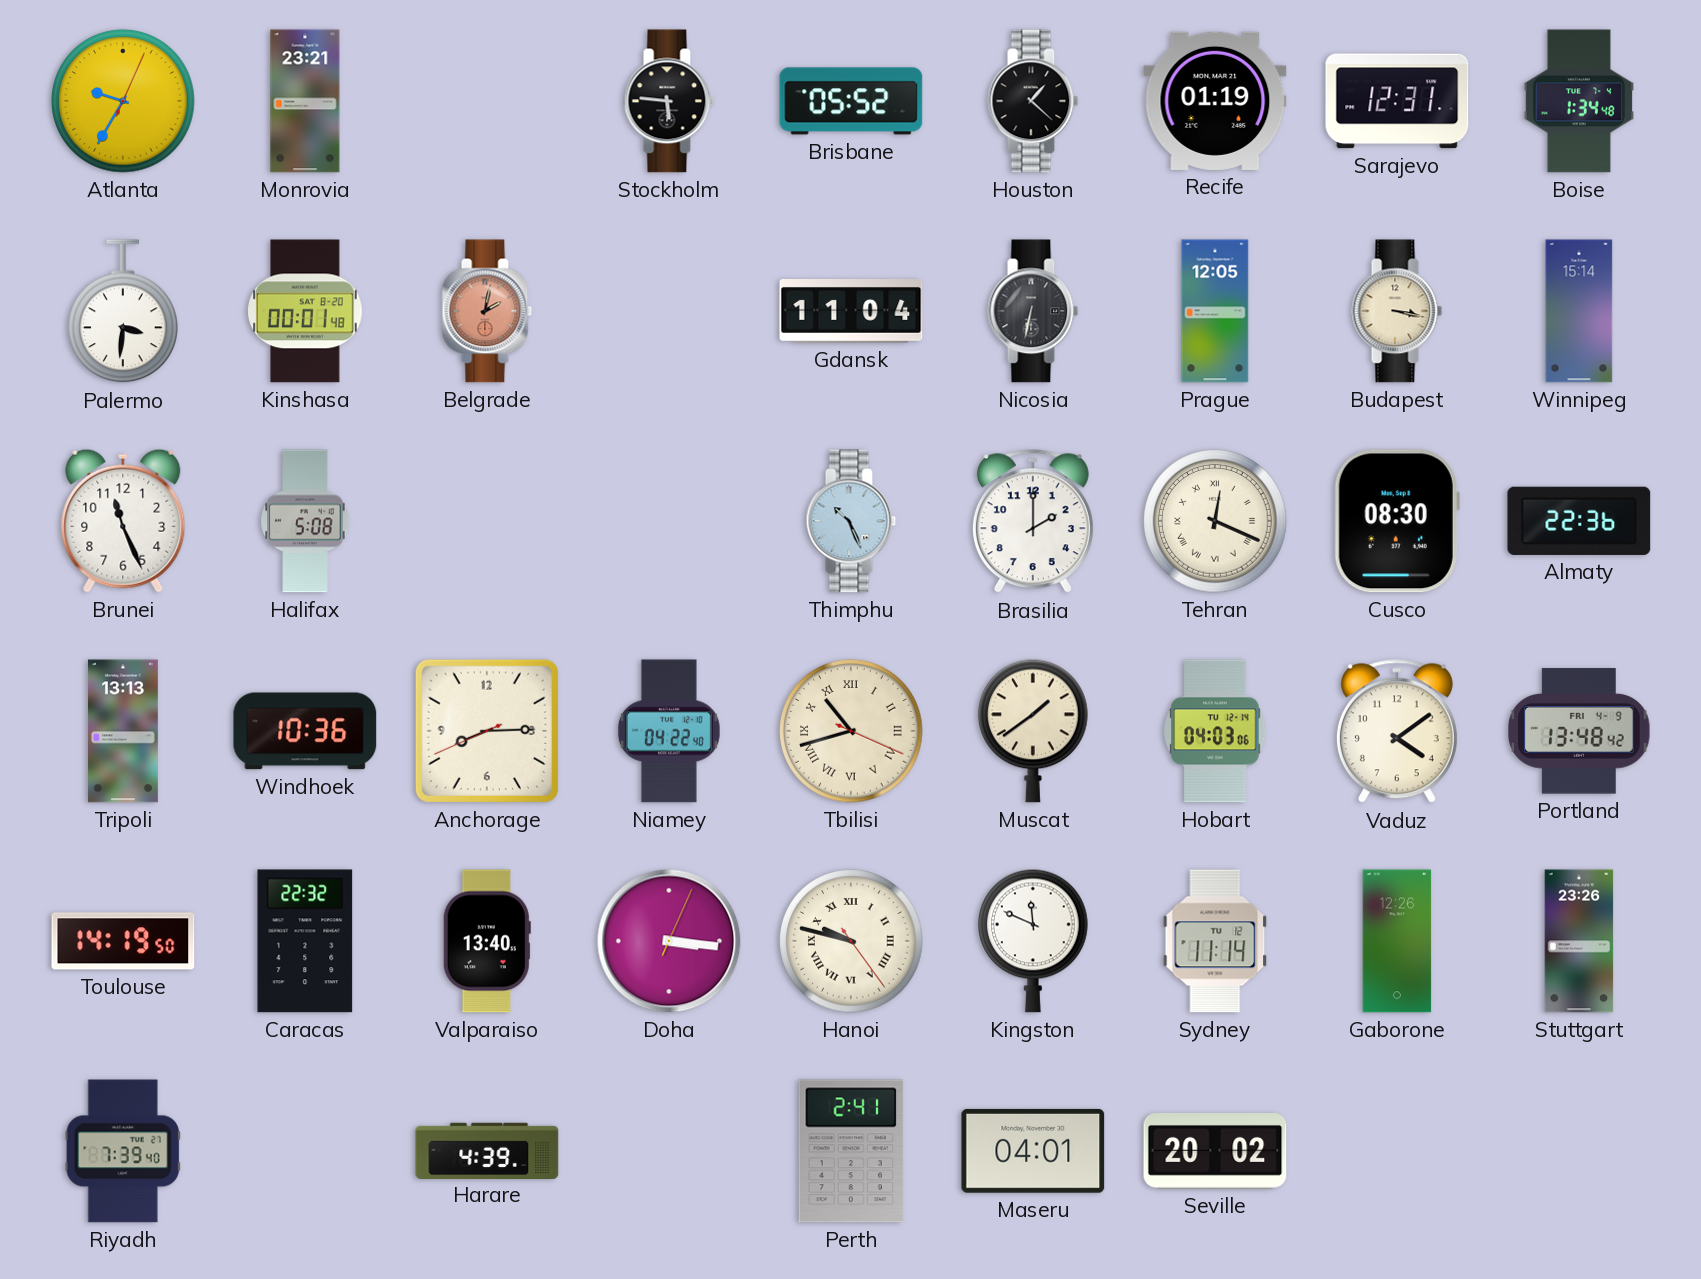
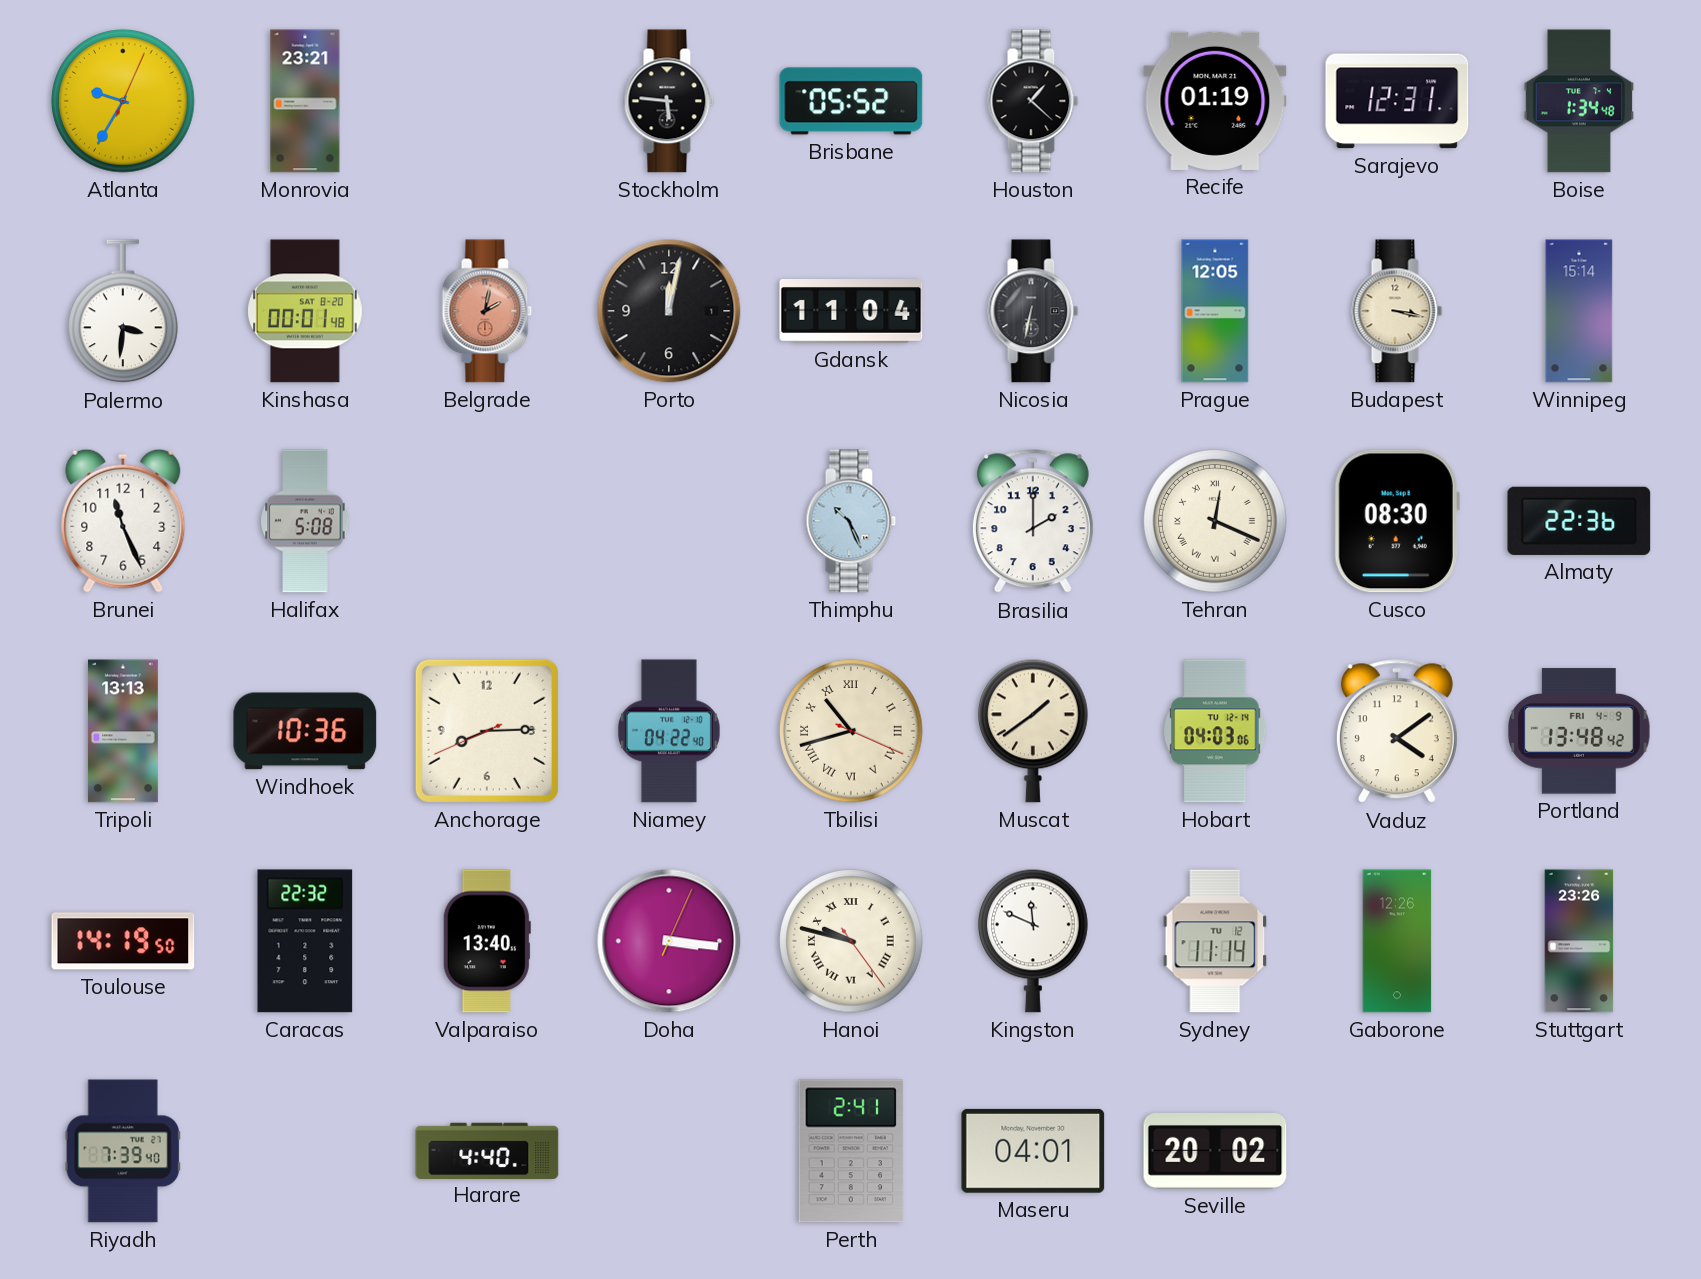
Porto: none -> 12:02
Harare: 4:39 -> 4:40
